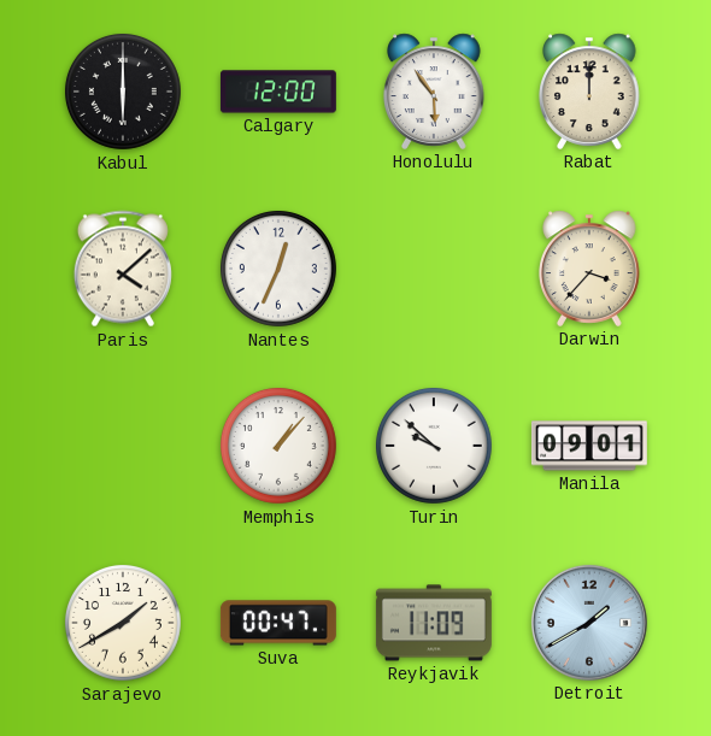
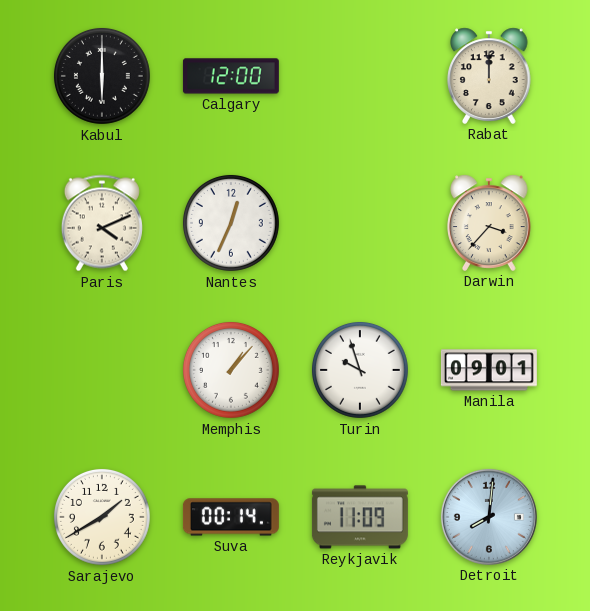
Honolulu: 5:54 -> none
Paris: 4:08 -> 4:11
Turin: 9:52 -> 9:57
Suva: 00:47 -> 00:14
Detroit: 1:40 -> 8:01
